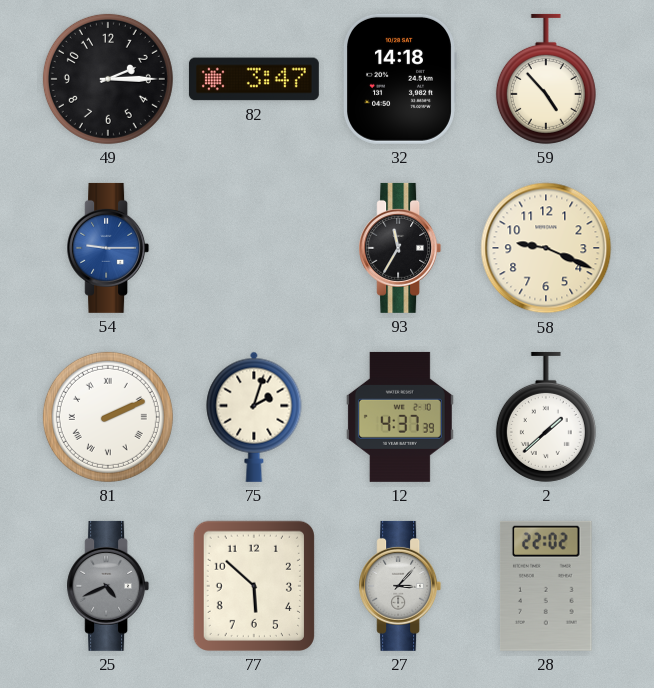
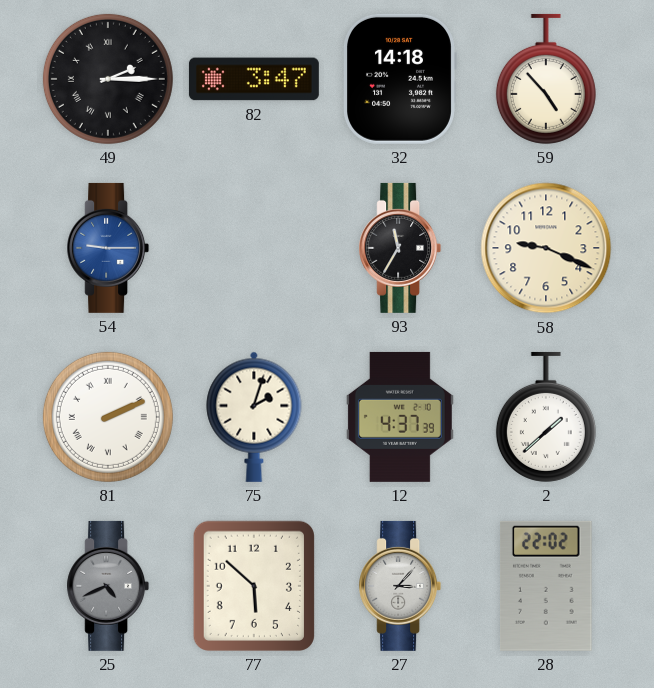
49 numerals: Arabic -> Roman
